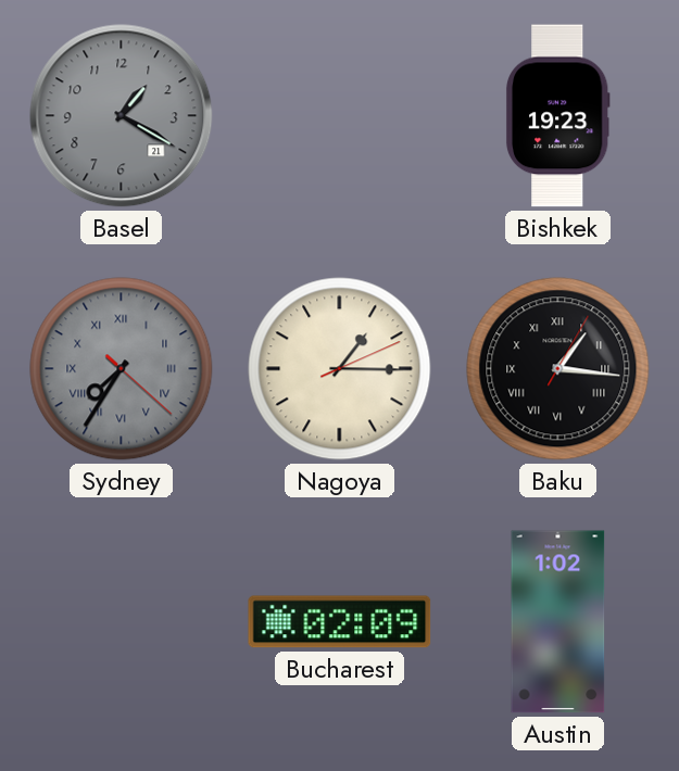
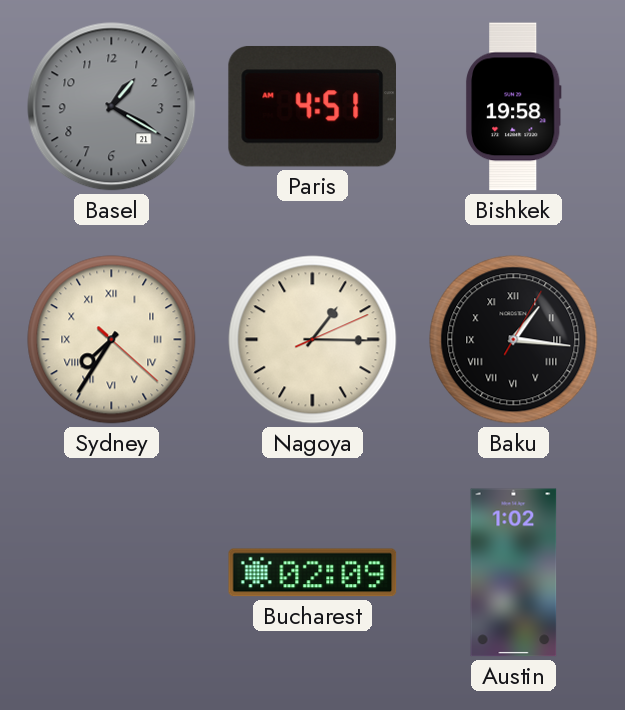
Paris: none -> 4:51
Bishkek: 19:23 -> 19:58
Sydney dial: grey -> cream
